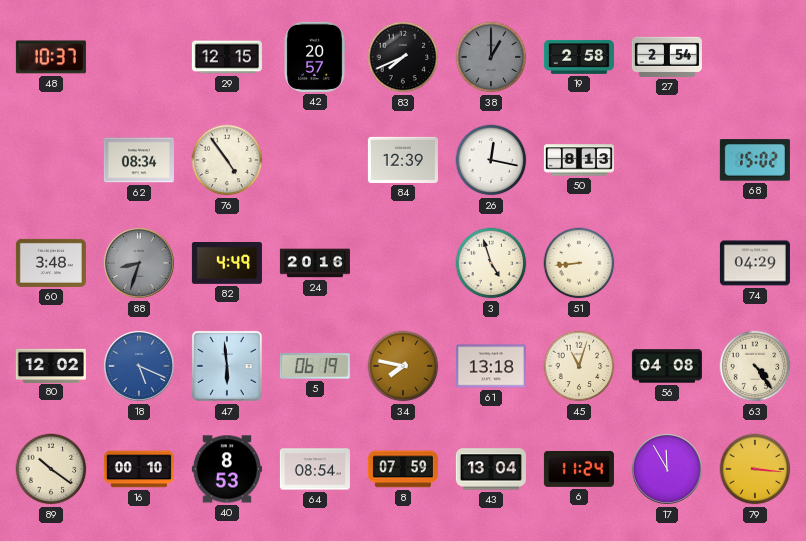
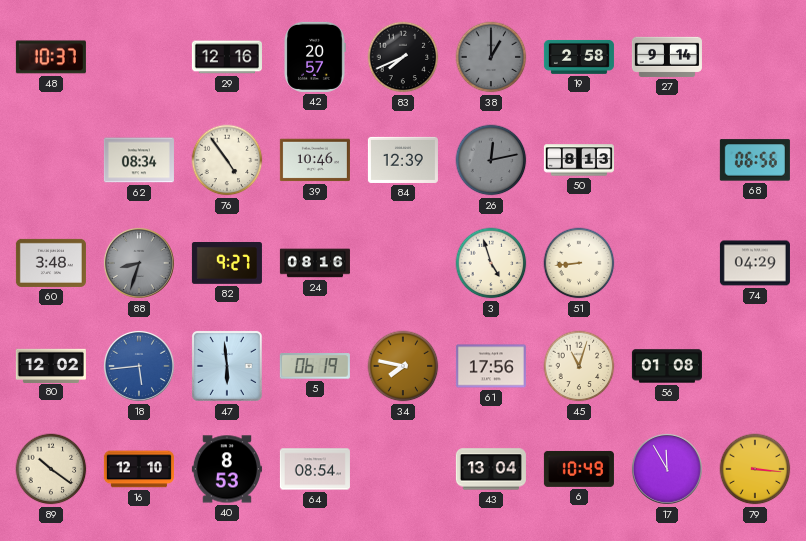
29: 12:15 -> 12:16
27: 2:54 -> 9:14
39: none -> 10:46
26: 12:17 -> 12:13
26 dial: white -> grey
68: 15:02 -> 06:56
82: 4:49 -> 9:27
24: 20:16 -> 08:16
18: 5:19 -> 5:44
61: 13:18 -> 17:56
56: 04:08 -> 01:08
63: 4:24 -> none
16: 00:10 -> 12:10
8: 07:59 -> none
6: 11:24 -> 10:49
